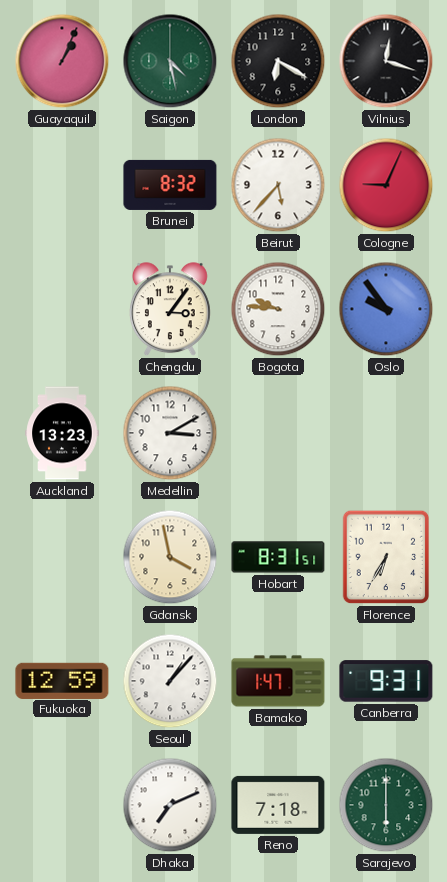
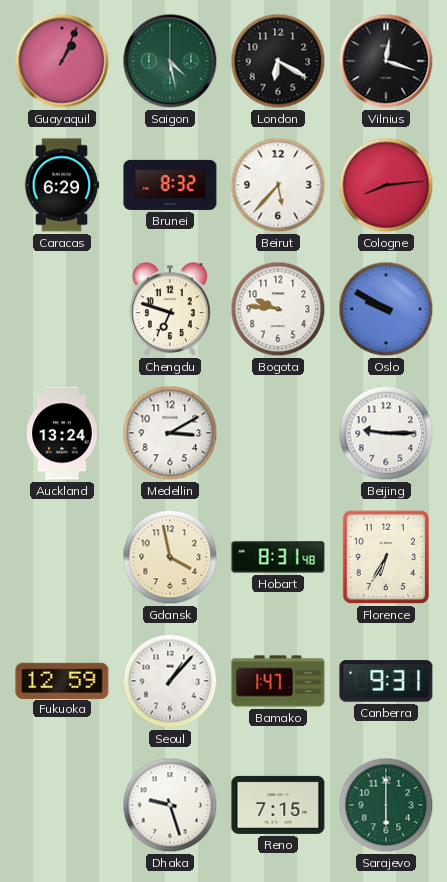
Caracas: none -> 6:29
Cologne: 9:04 -> 8:14
Chengdu: 3:06 -> 6:48
Oslo: 9:54 -> 9:50
Auckland: 13:23 -> 13:24
Beijing: none -> 9:15
Hobart: 8:31:51 -> 8:31:48
Dhaka: 7:11 -> 9:27
Reno: 7:18 -> 7:15
